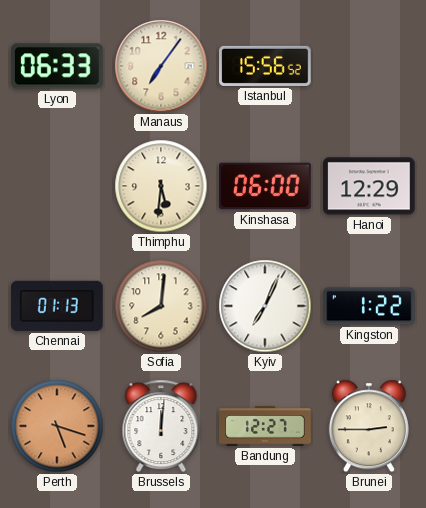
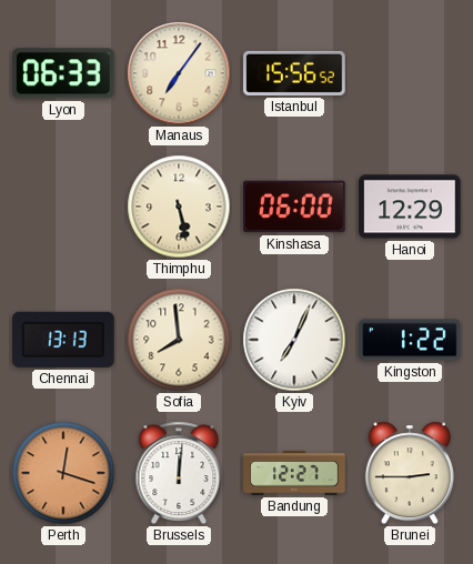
Thimphu: 5:31 -> 5:28
Chennai: 01:13 -> 13:13
Sofia: 8:01 -> 7:59
Perth: 5:18 -> 12:18
